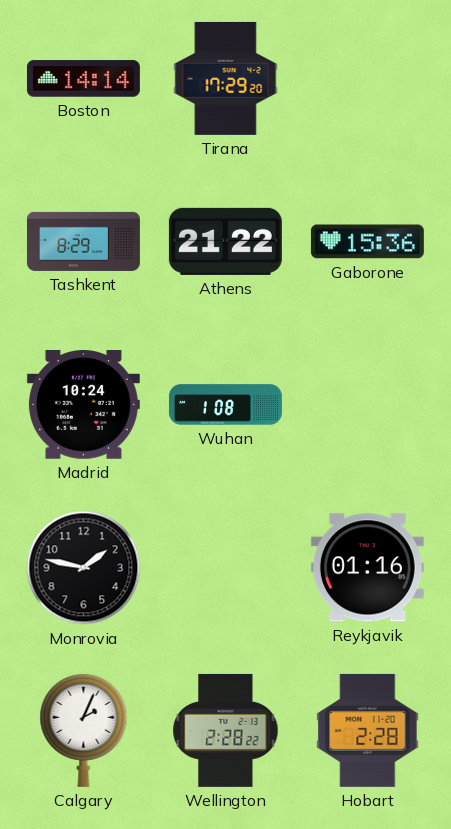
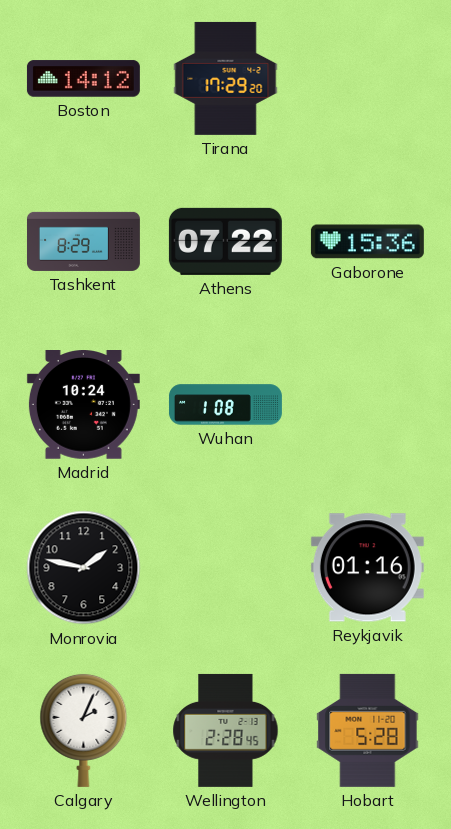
Boston: 14:14 -> 14:12
Athens: 21:22 -> 07:22
Wellington: 2:28:22 -> 2:28:45
Hobart: 2:28 -> 5:28
